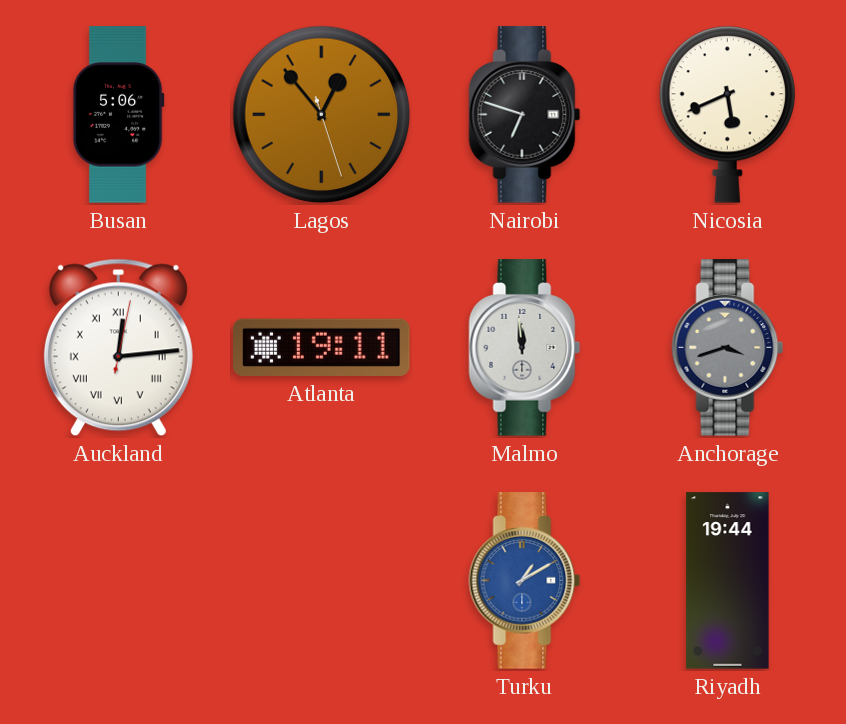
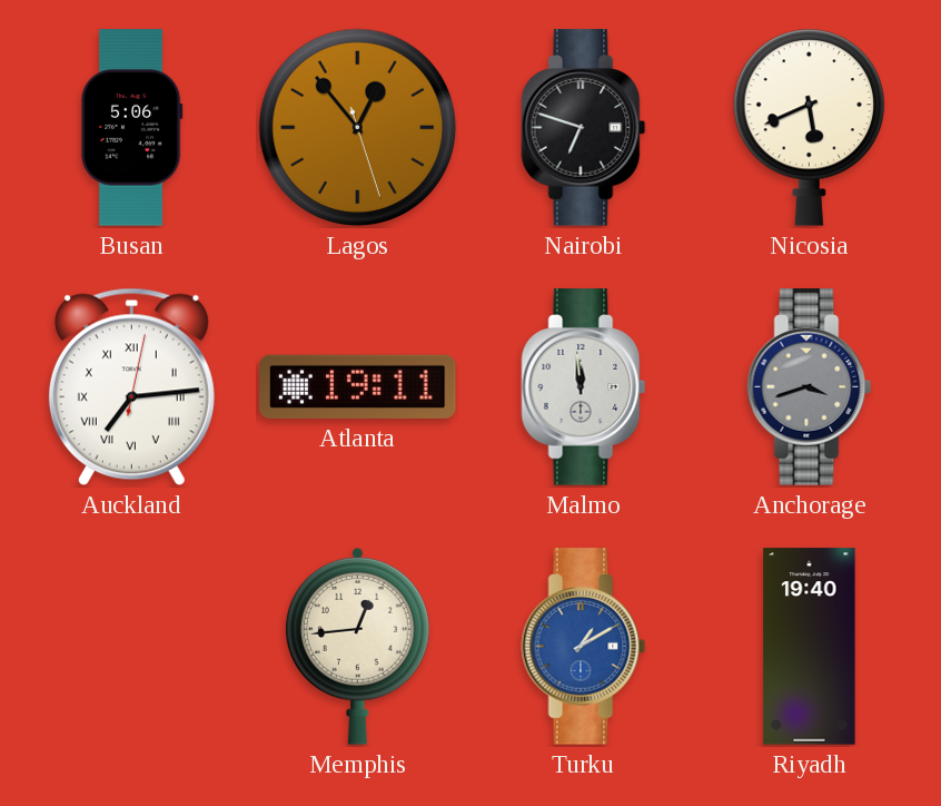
Auckland: 12:14 -> 7:14
Memphis: none -> 12:44
Riyadh: 19:44 -> 19:40
